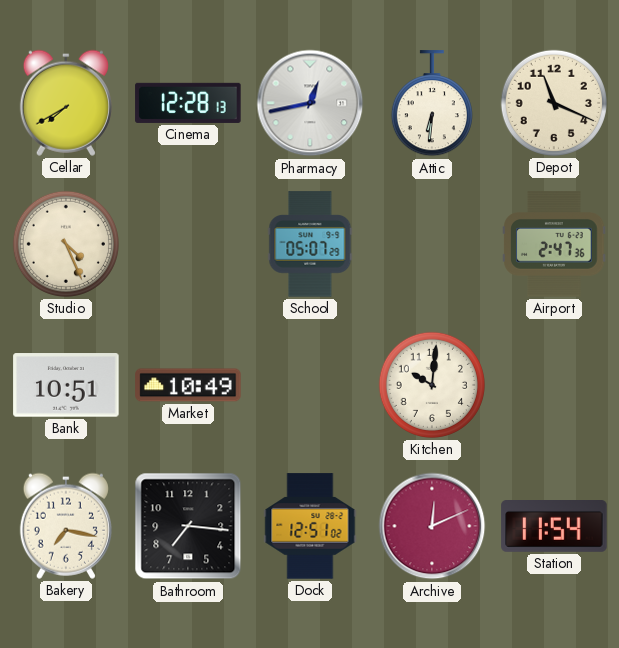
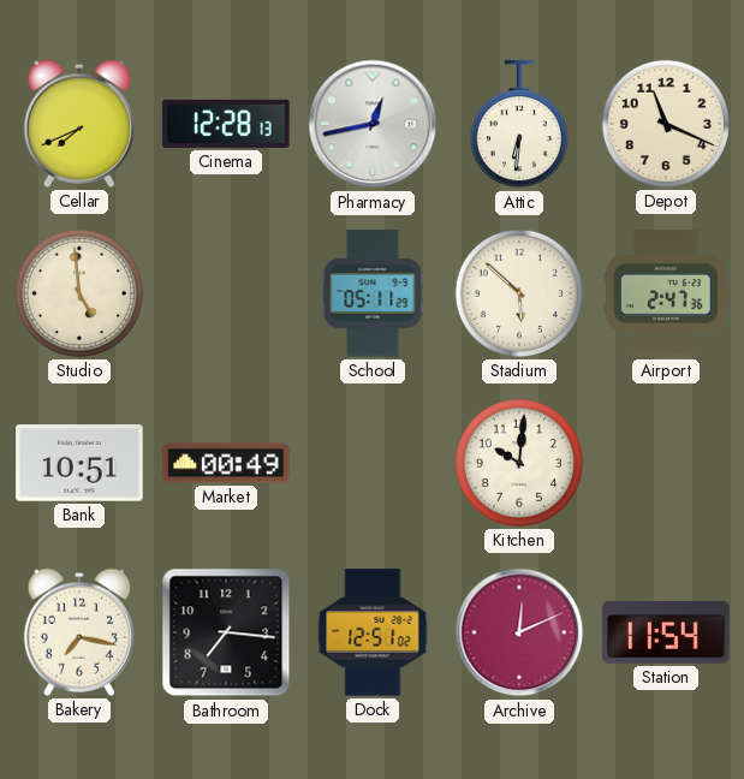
Cellar: 7:40 -> 7:41
Studio: 4:26 -> 4:59
School: 05:07 -> 05:11
Stadium: none -> 5:52
Market: 10:49 -> 00:49
